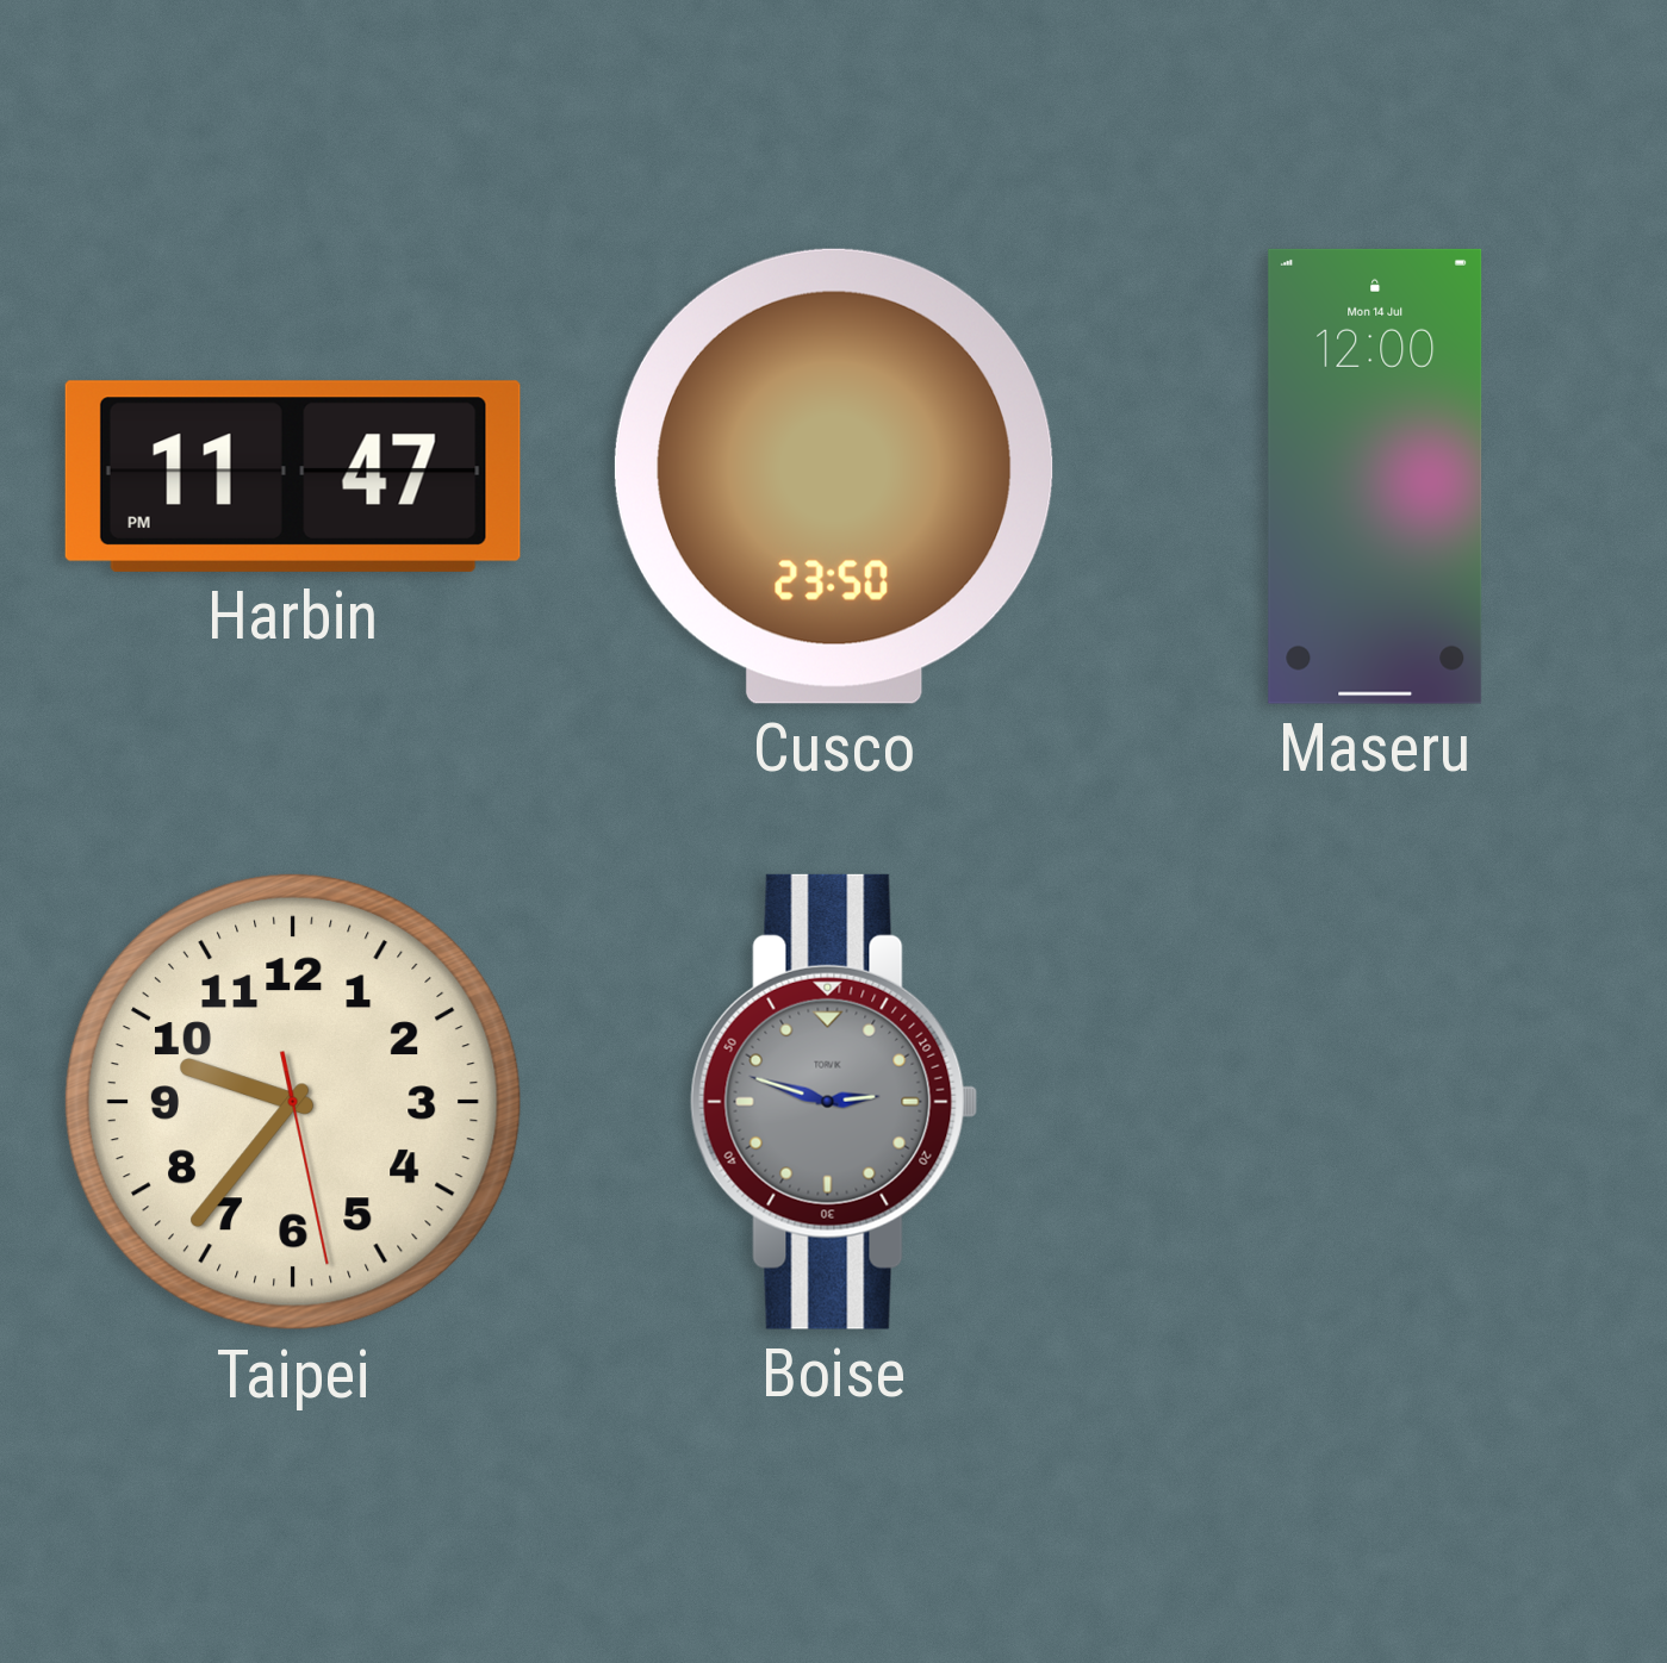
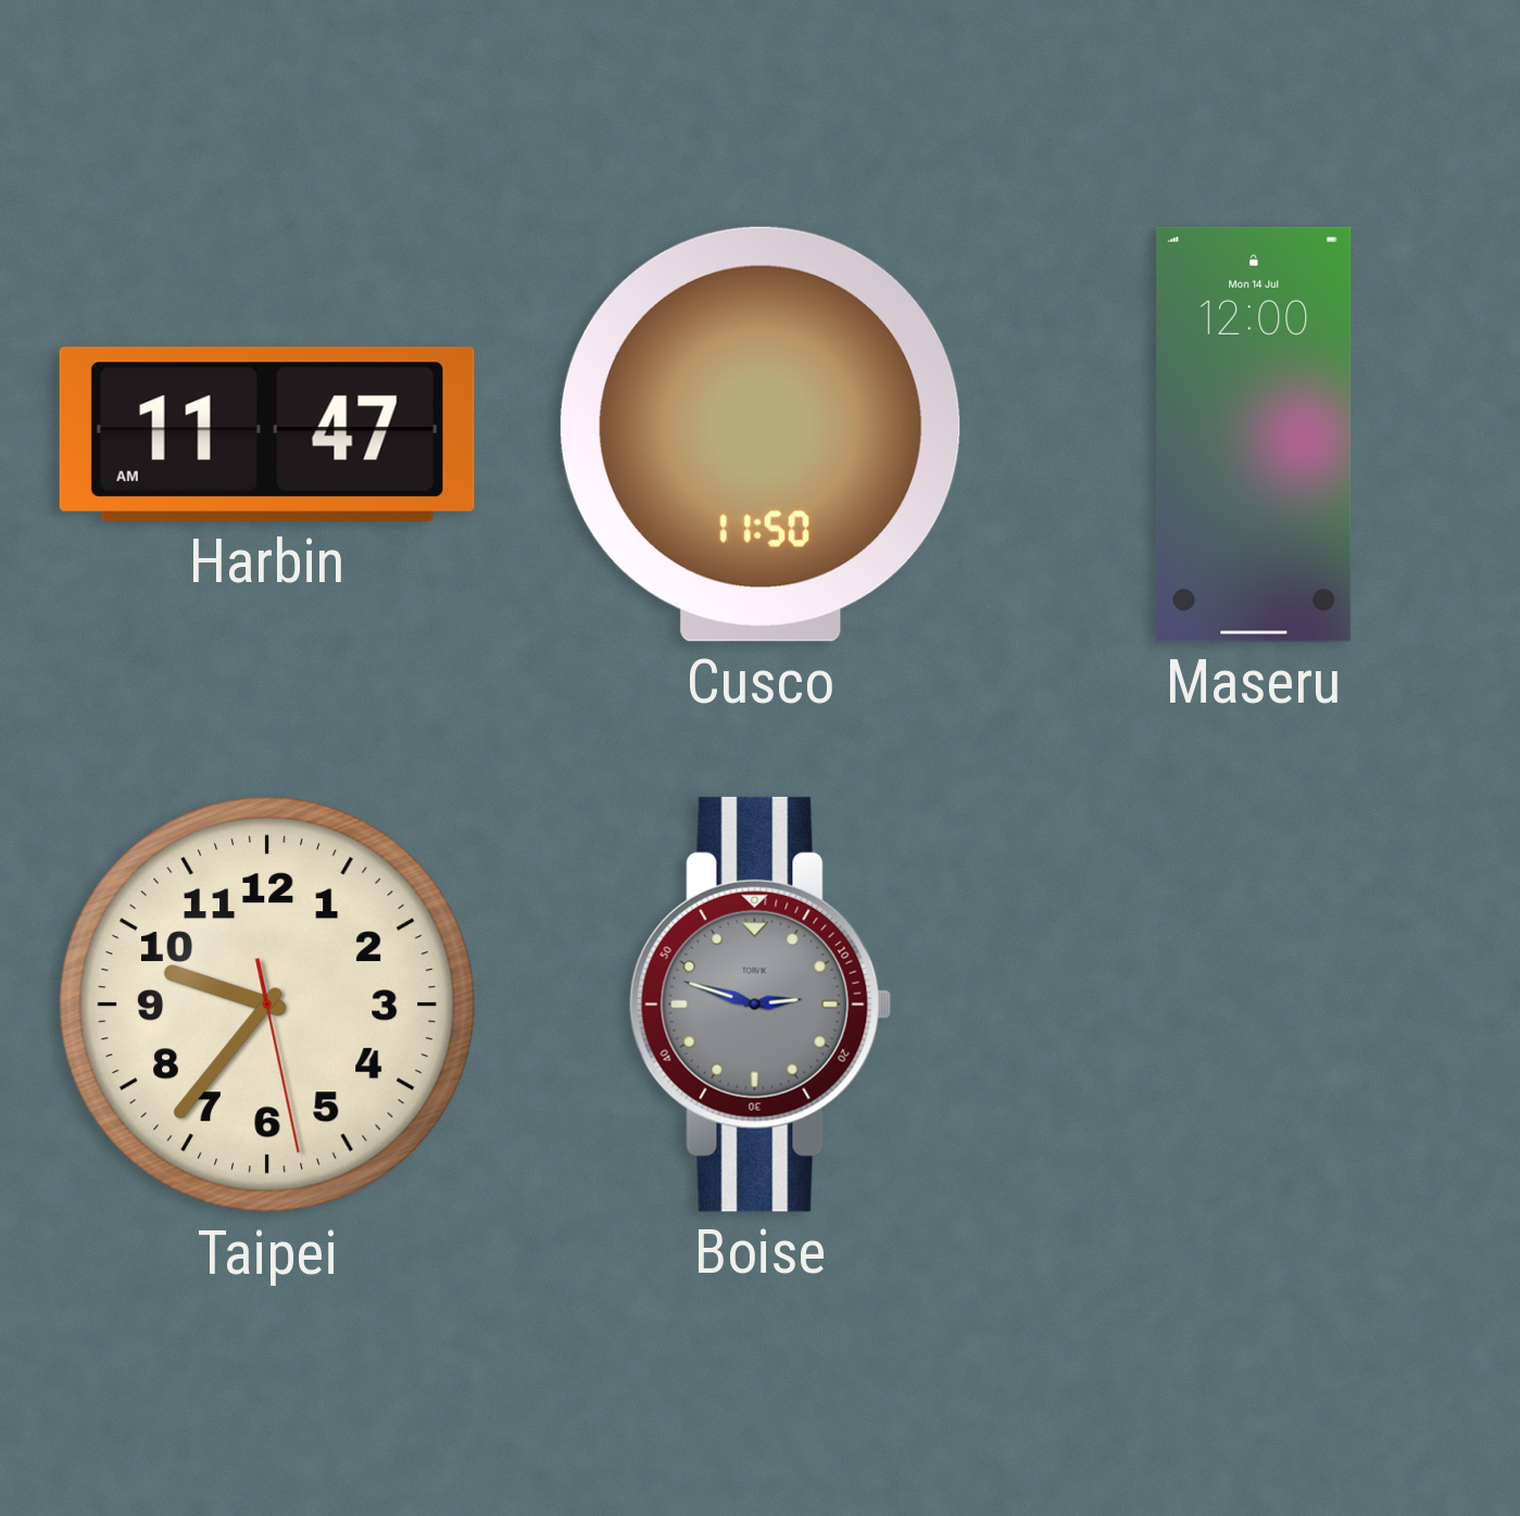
Harbin: 11:47 PM -> 11:47 AM
Cusco: 23:50 -> 11:50
